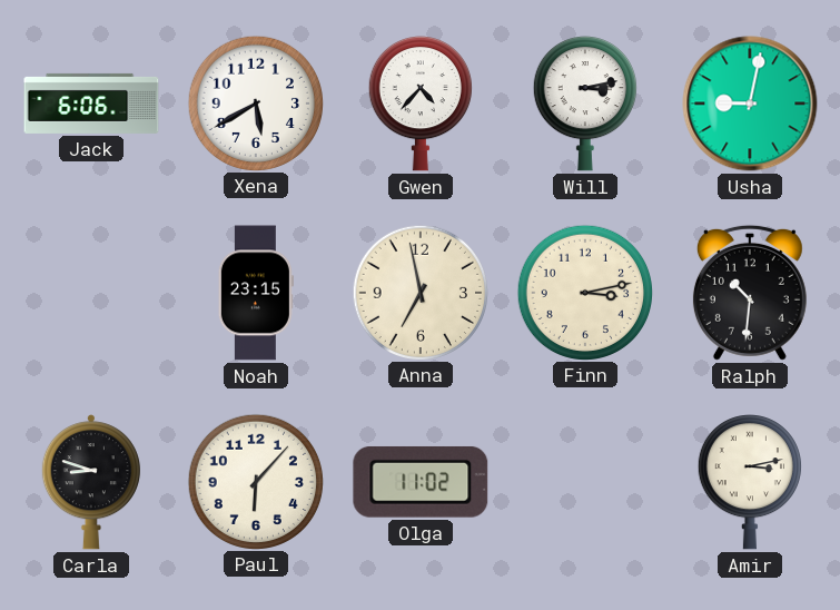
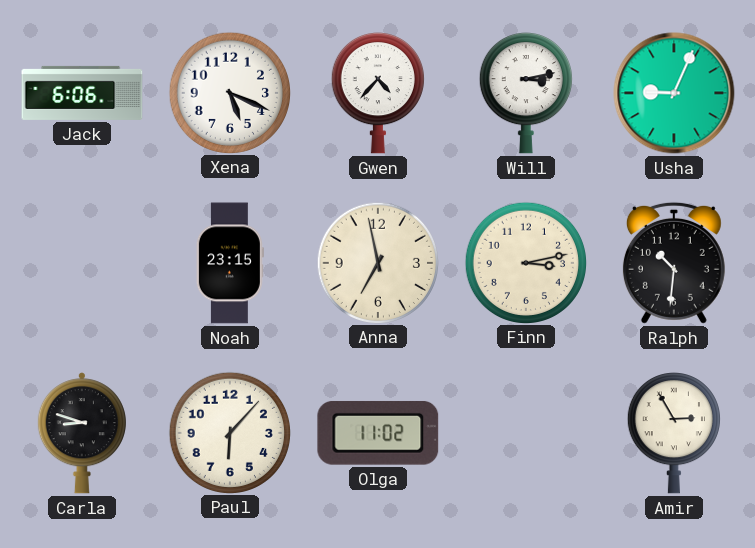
Xena: 5:40 -> 5:19
Usha: 9:02 -> 9:04
Amir: 3:13 -> 2:55
